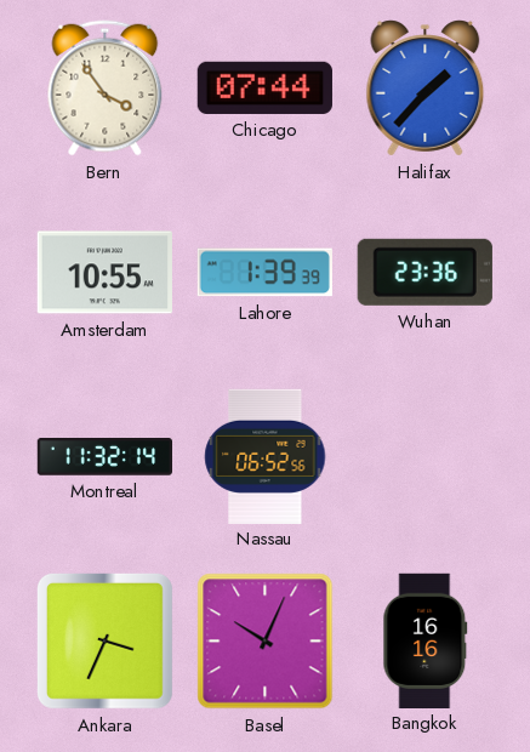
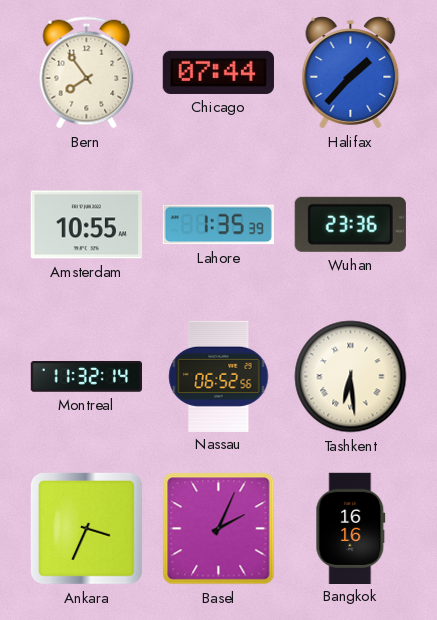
Bern: 3:54 -> 7:54
Lahore: 1:39 -> 1:35
Tashkent: none -> 6:29
Basel: 10:04 -> 2:04
